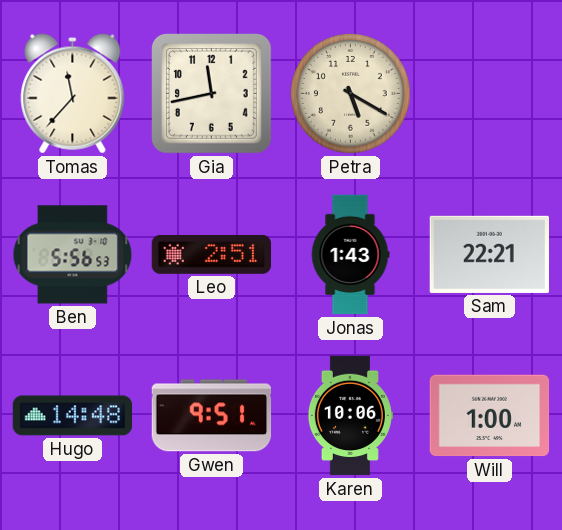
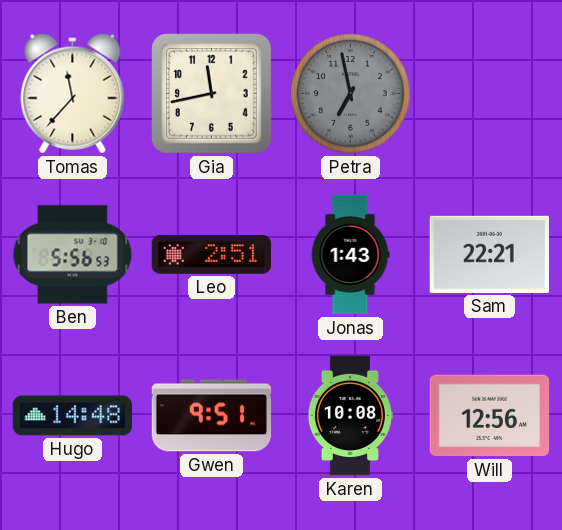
Petra: 5:20 -> 6:58
Petra dial: cream -> grey
Karen: 10:06 -> 10:08
Will: 1:00 -> 12:56
